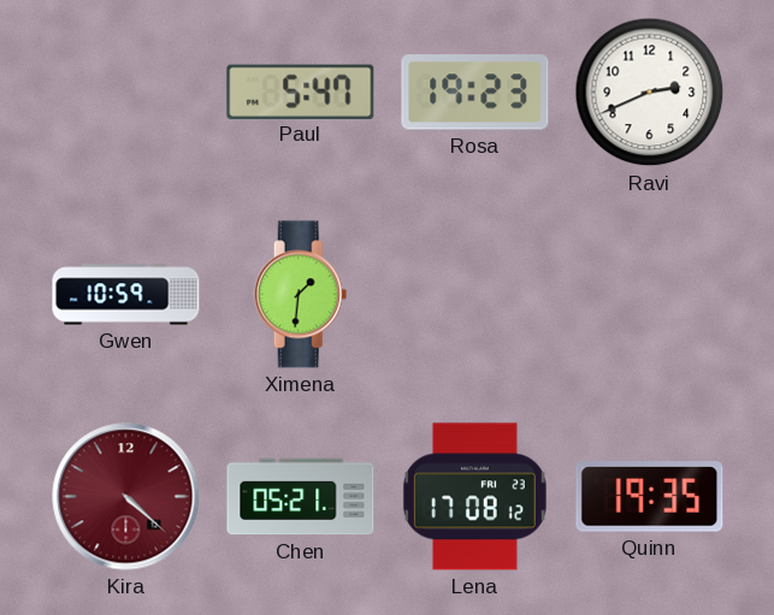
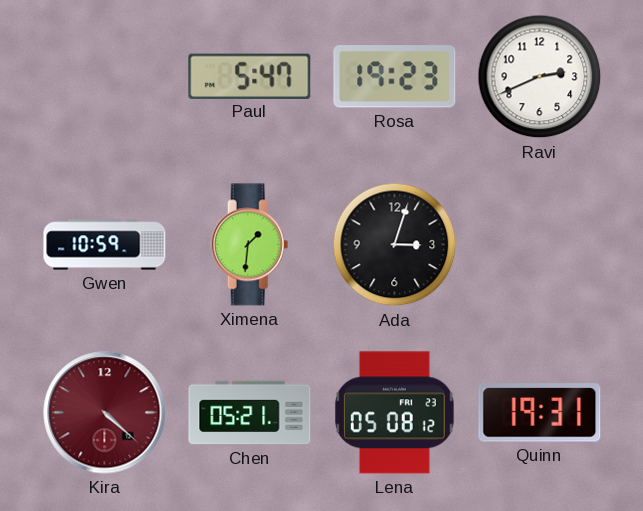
Ada: none -> 3:03
Lena: 17:08 -> 05:08
Quinn: 19:35 -> 19:31
